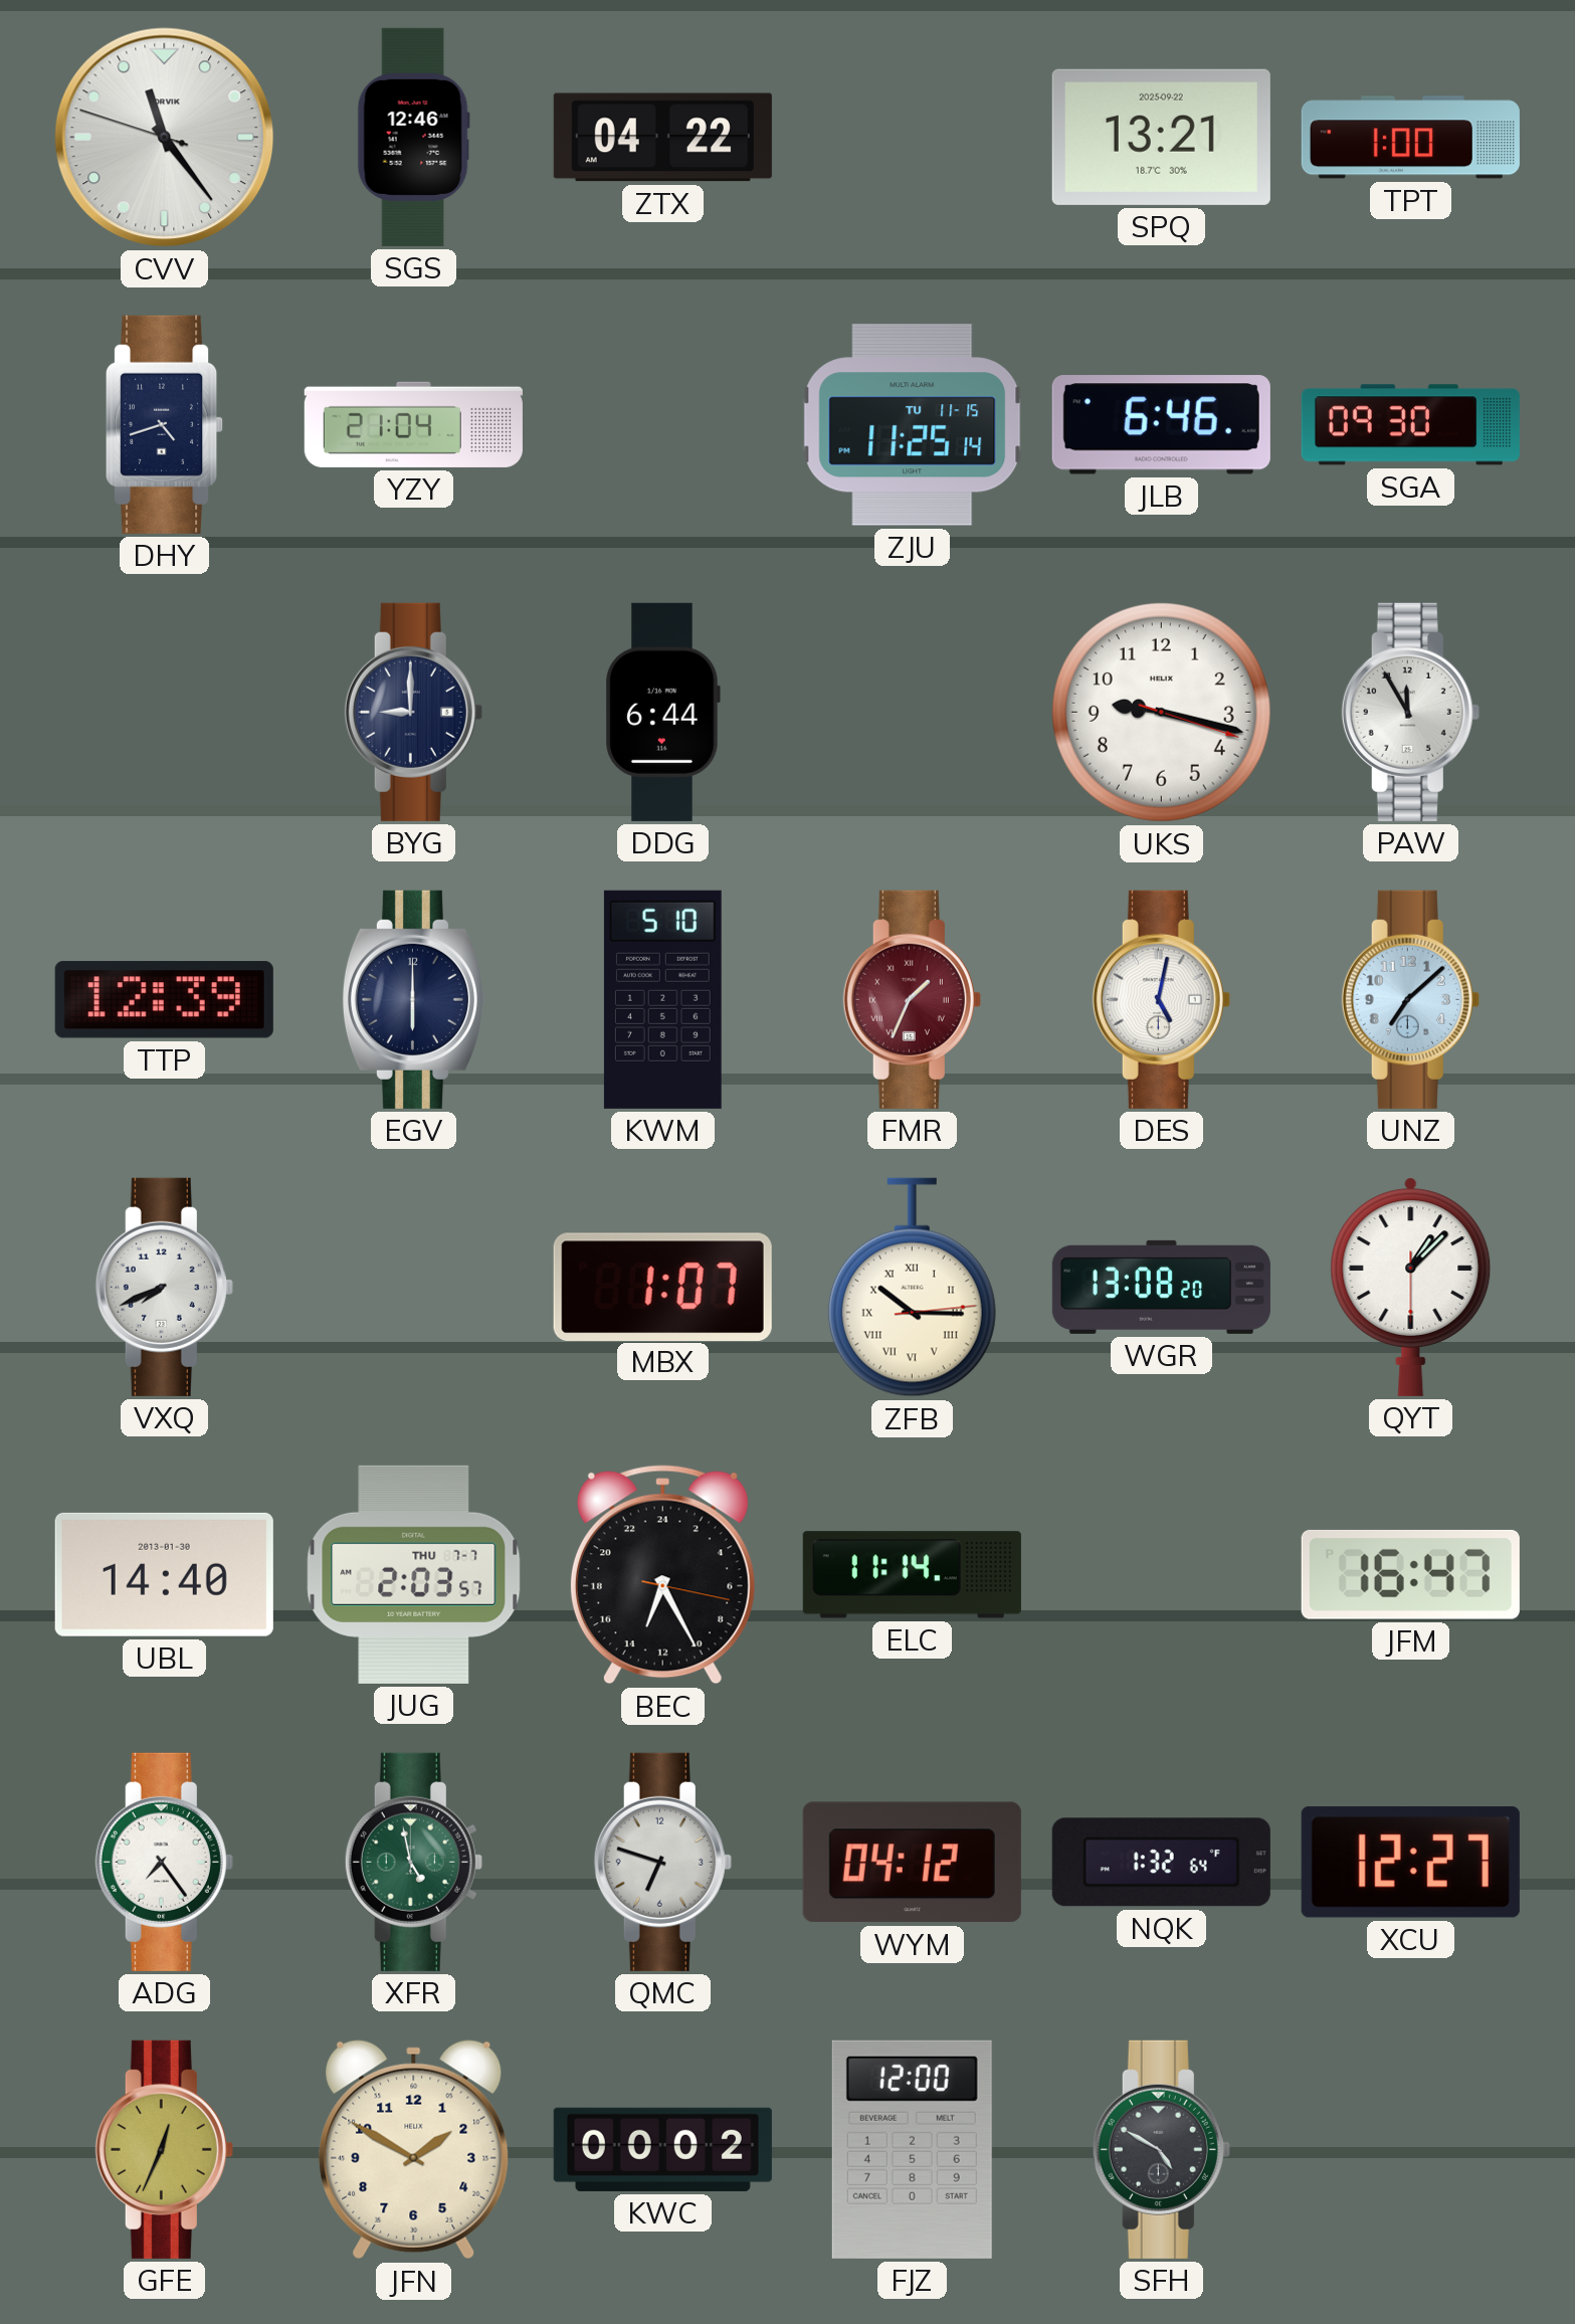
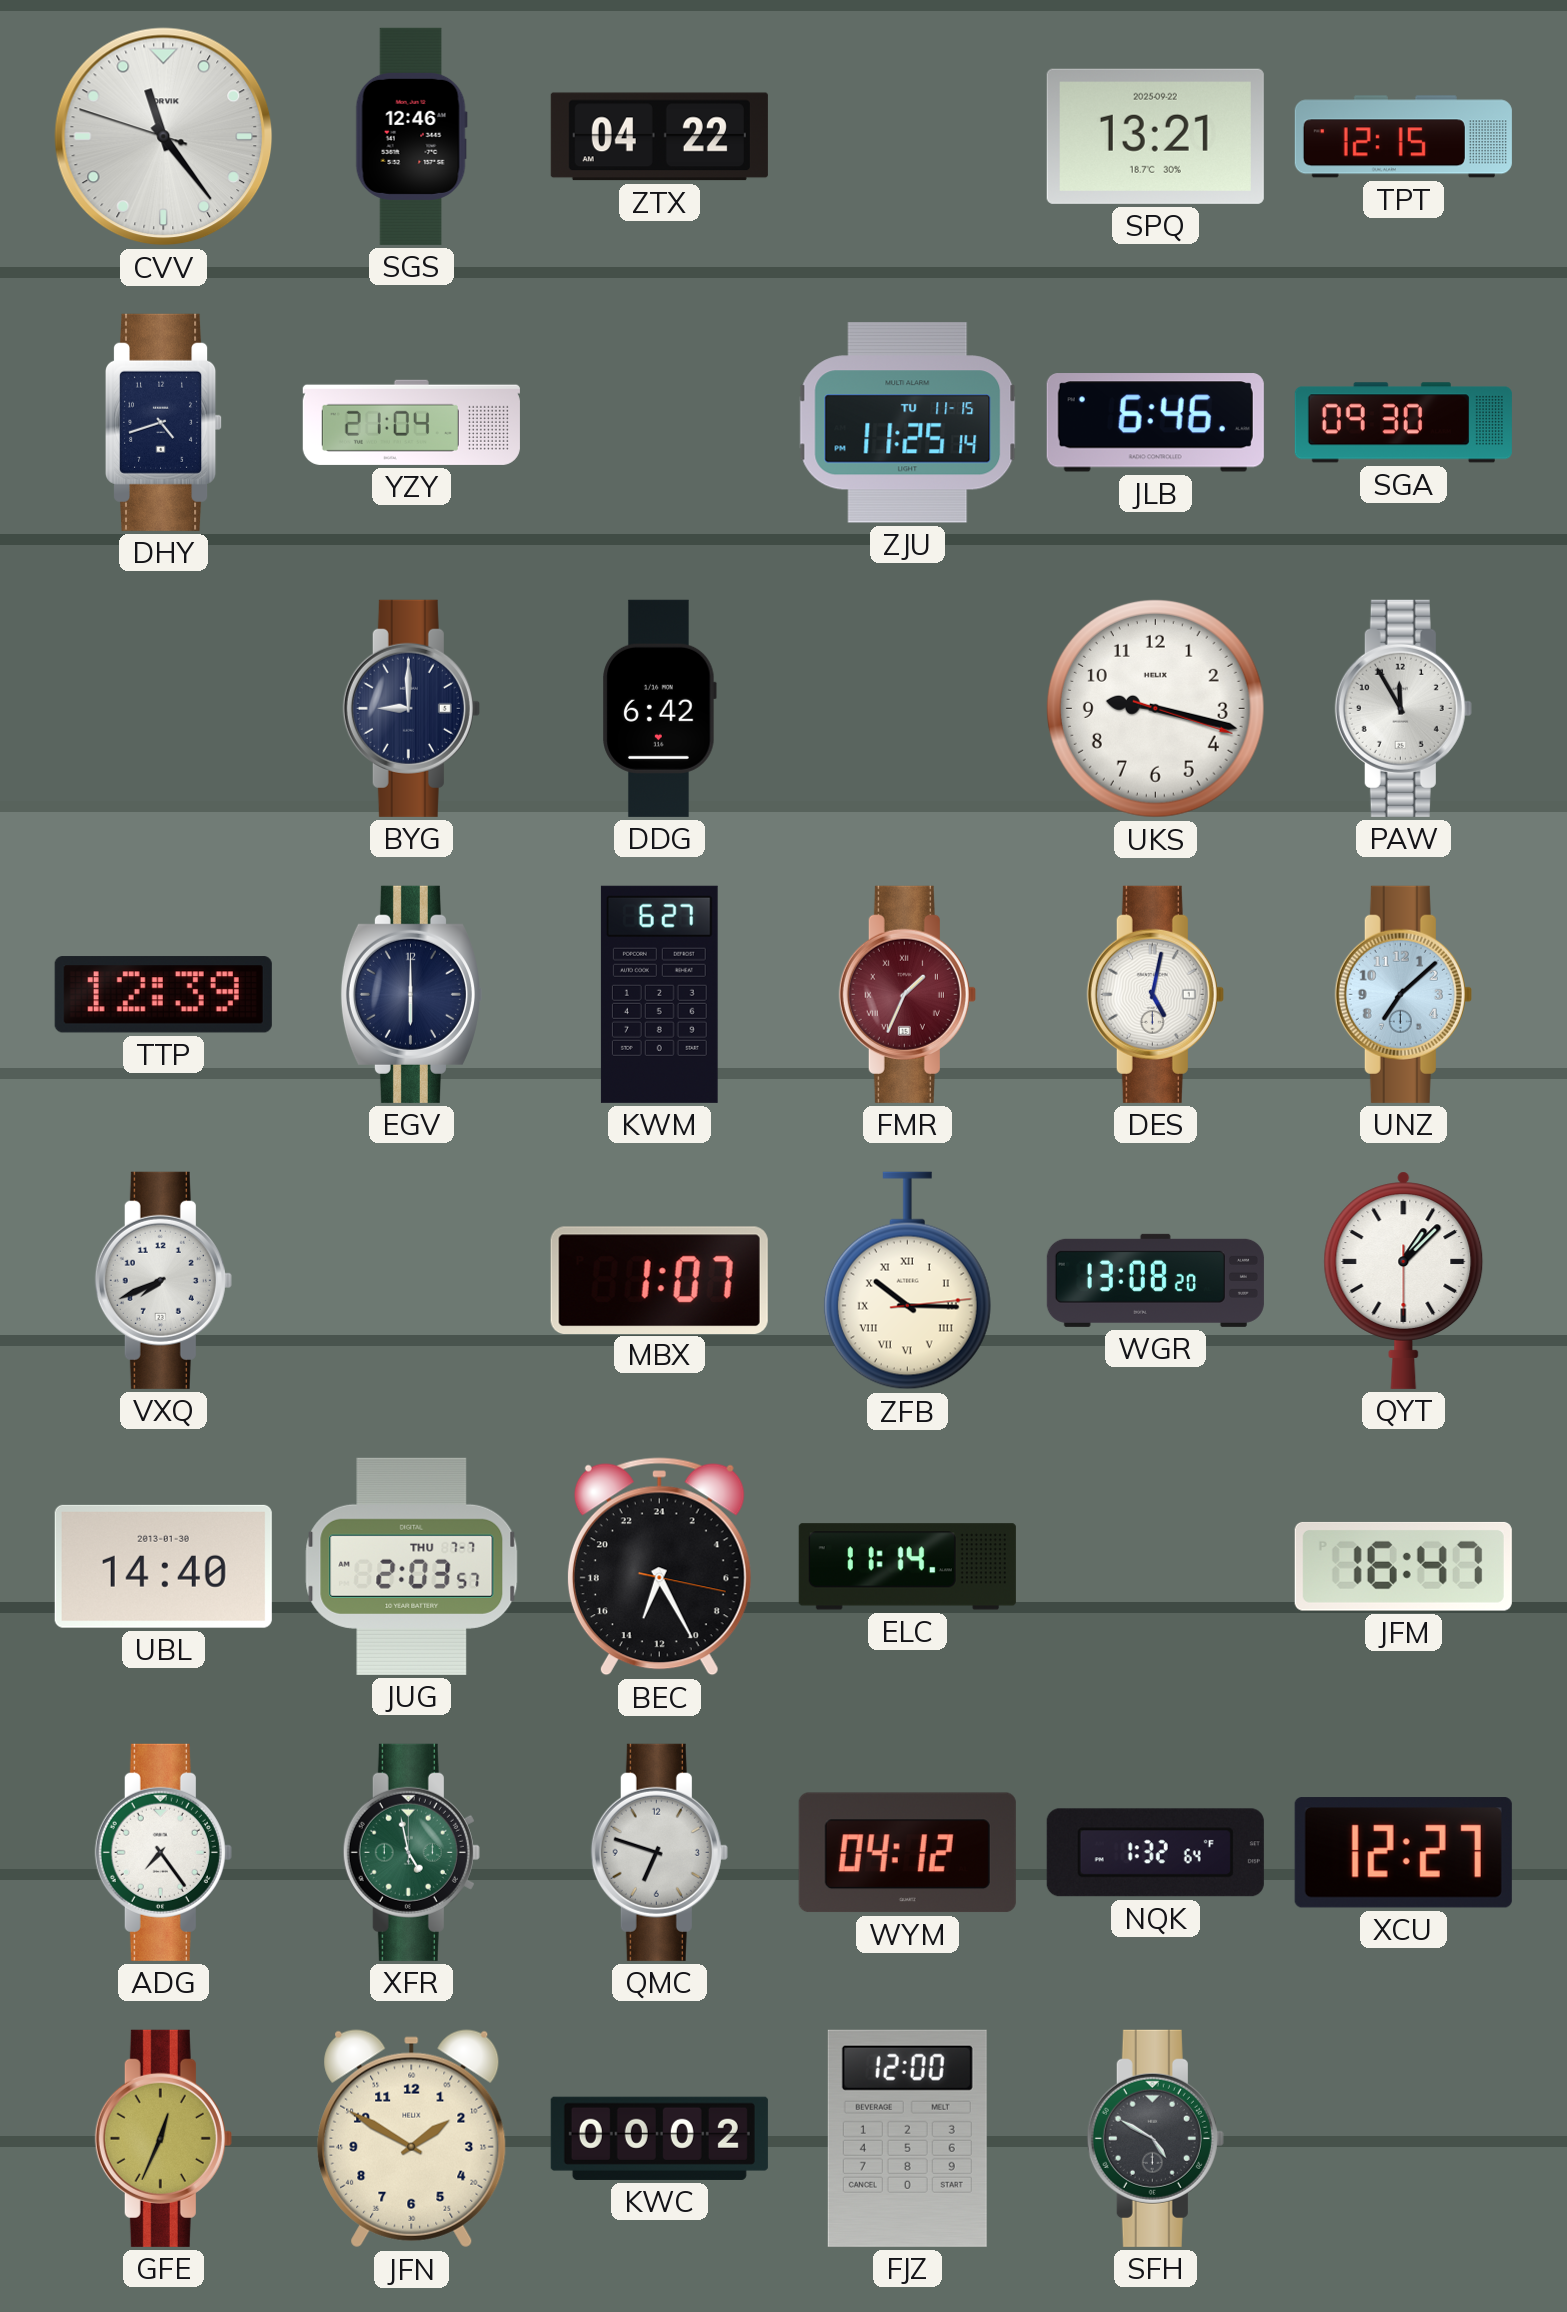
TPT: 1:00 -> 12:15
DDG: 6:44 -> 6:42
KWM: 5:10 -> 6:27
